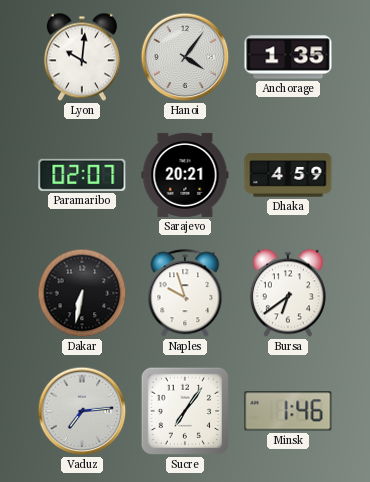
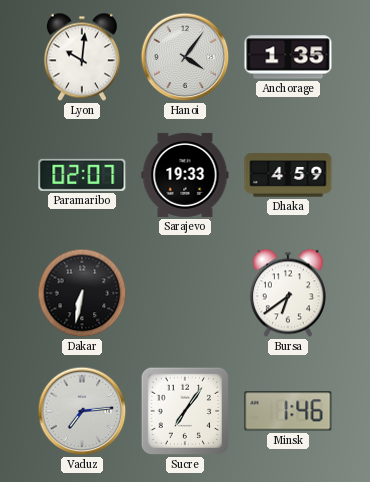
Sarajevo: 20:21 -> 19:33
Naples: 9:57 -> none
